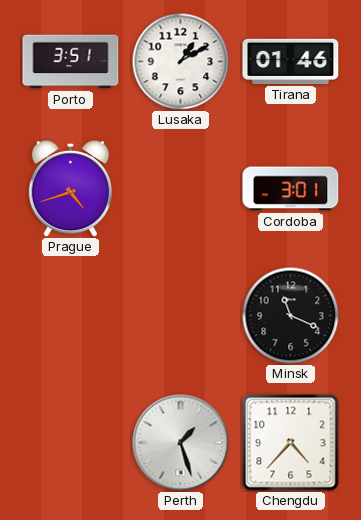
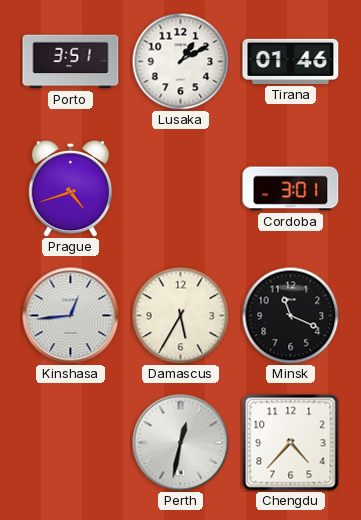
Kinshasa: none -> 12:44
Damascus: none -> 5:35
Perth: 1:27 -> 12:32
